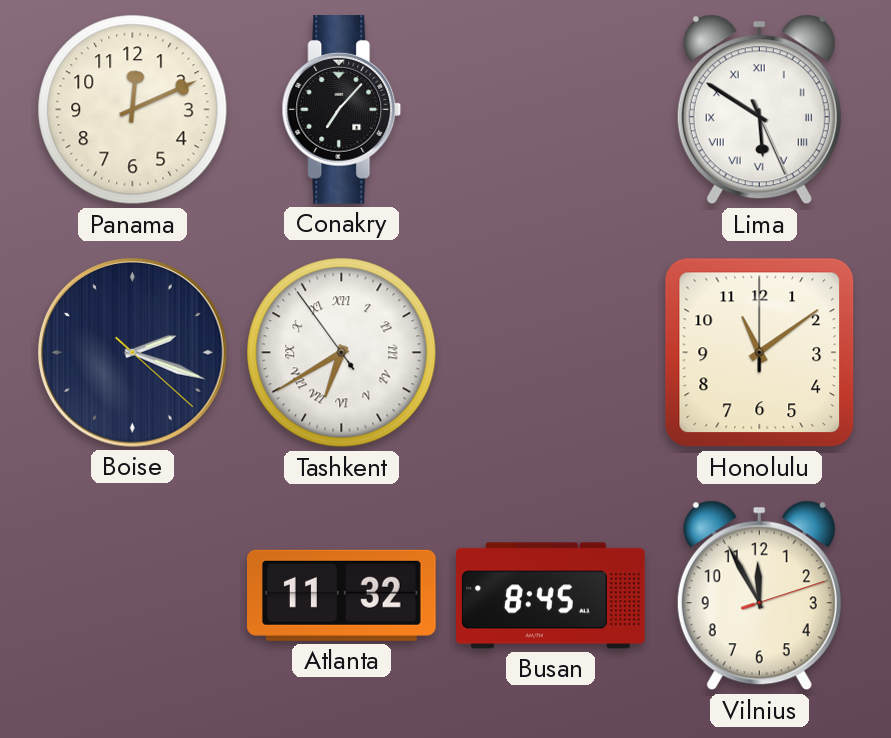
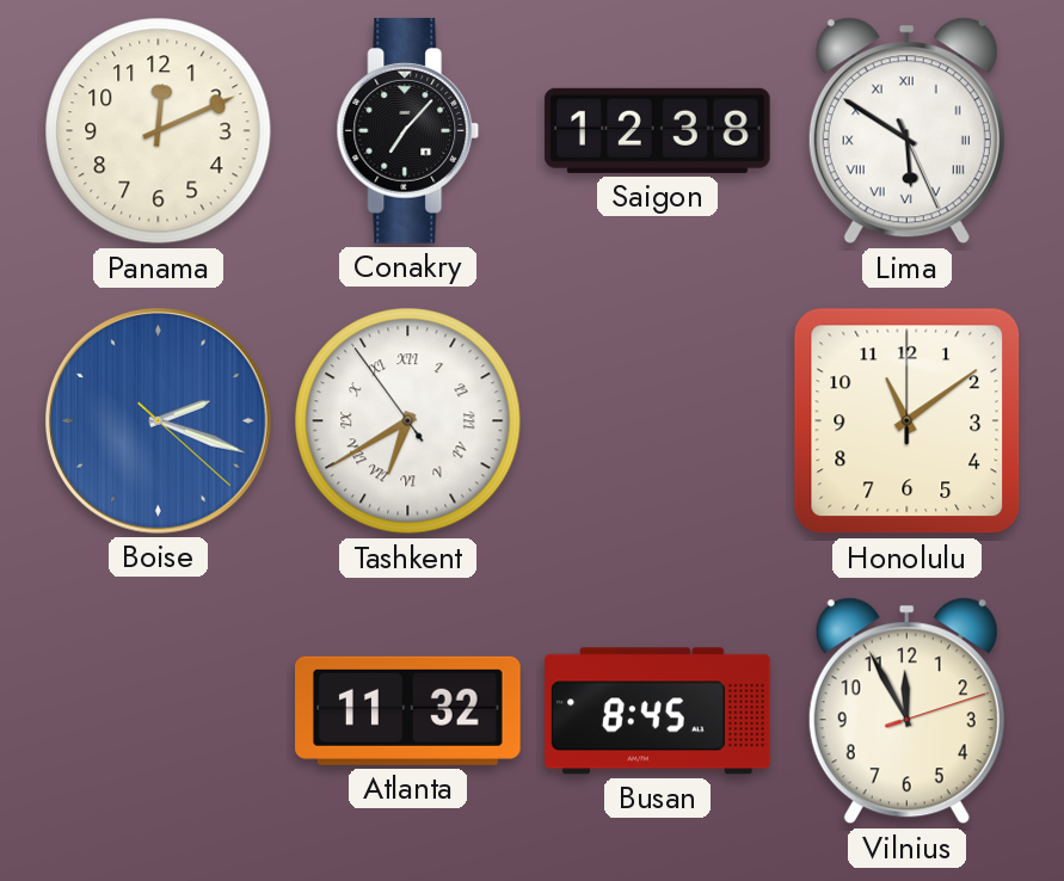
Saigon: none -> 12:38
Boise dial: navy -> blue
